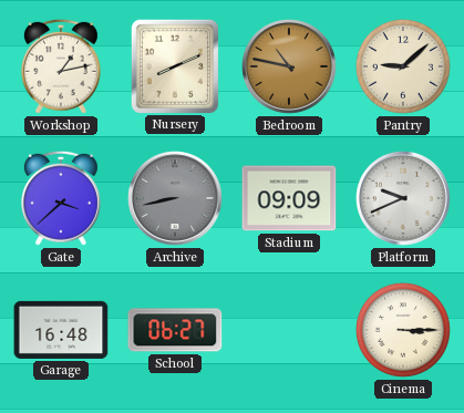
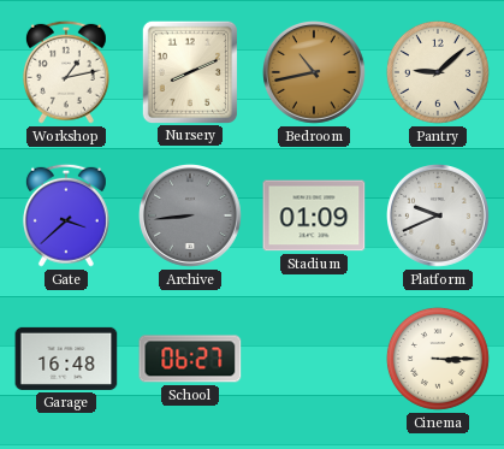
Bedroom: 10:47 -> 10:43
Archive: 8:43 -> 8:44
Stadium: 09:09 -> 01:09
